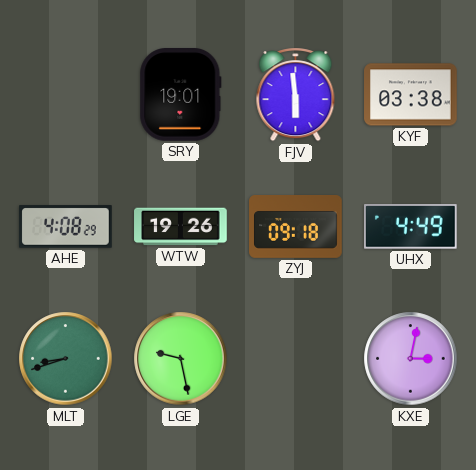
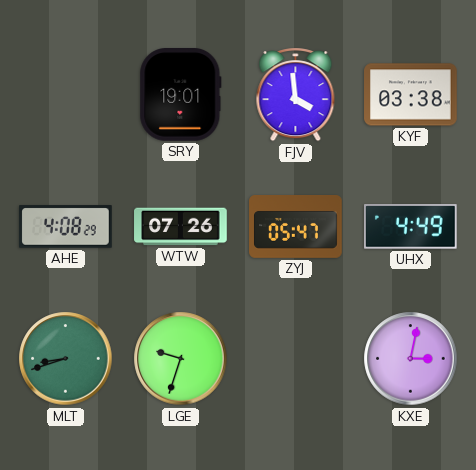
FJV: 5:59 -> 3:59
WTW: 19:26 -> 07:26
ZYJ: 09:18 -> 05:47
LGE: 9:28 -> 9:33
